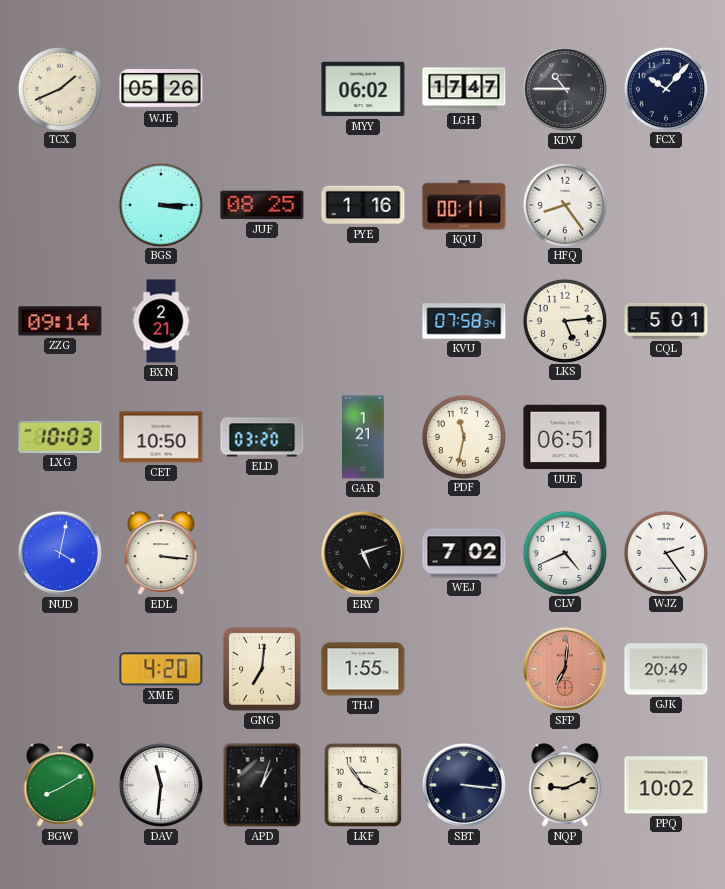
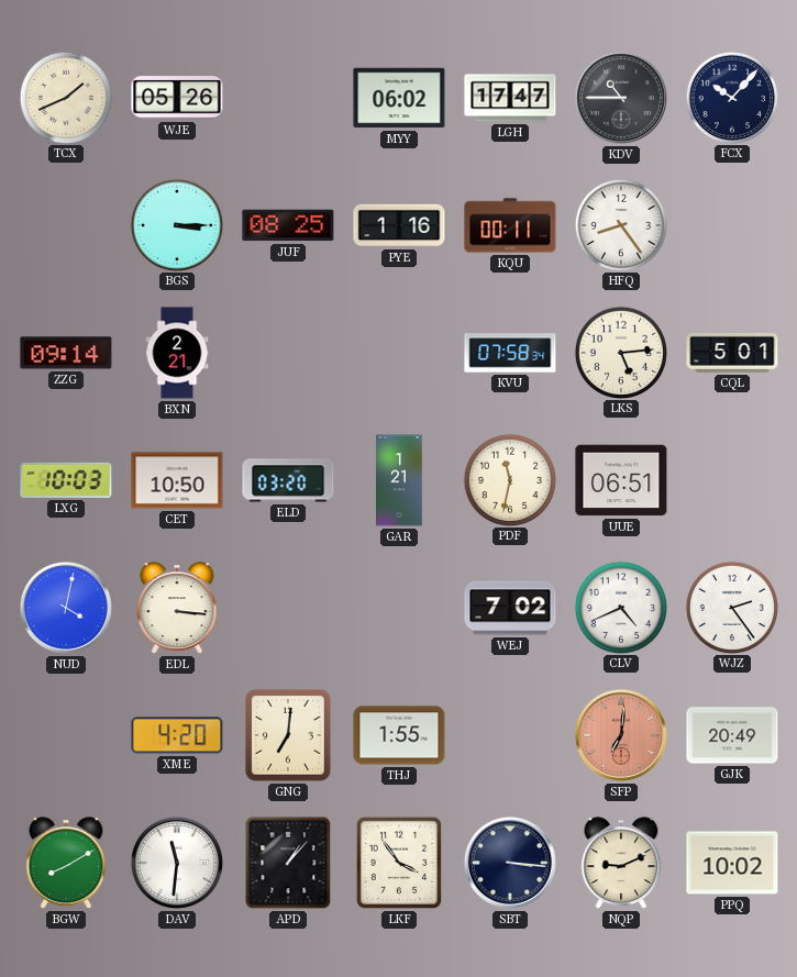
ERY: 5:12 -> none
APD: 1:03 -> 1:07
